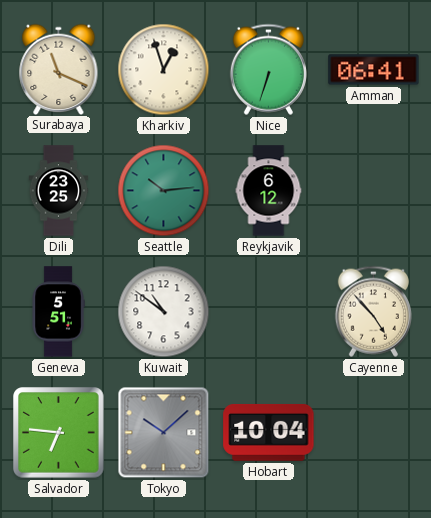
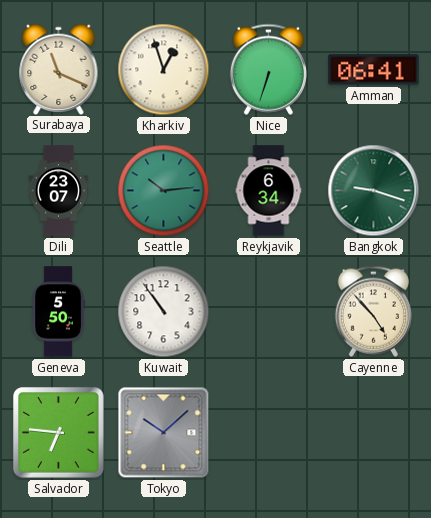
Dili: 23:25 -> 23:07
Reykjavik: 6:12 -> 6:34
Bangkok: none -> 9:18
Geneva: 5:51 -> 5:50
Kuwait: 10:51 -> 10:54
Hobart: 10:04 -> none
